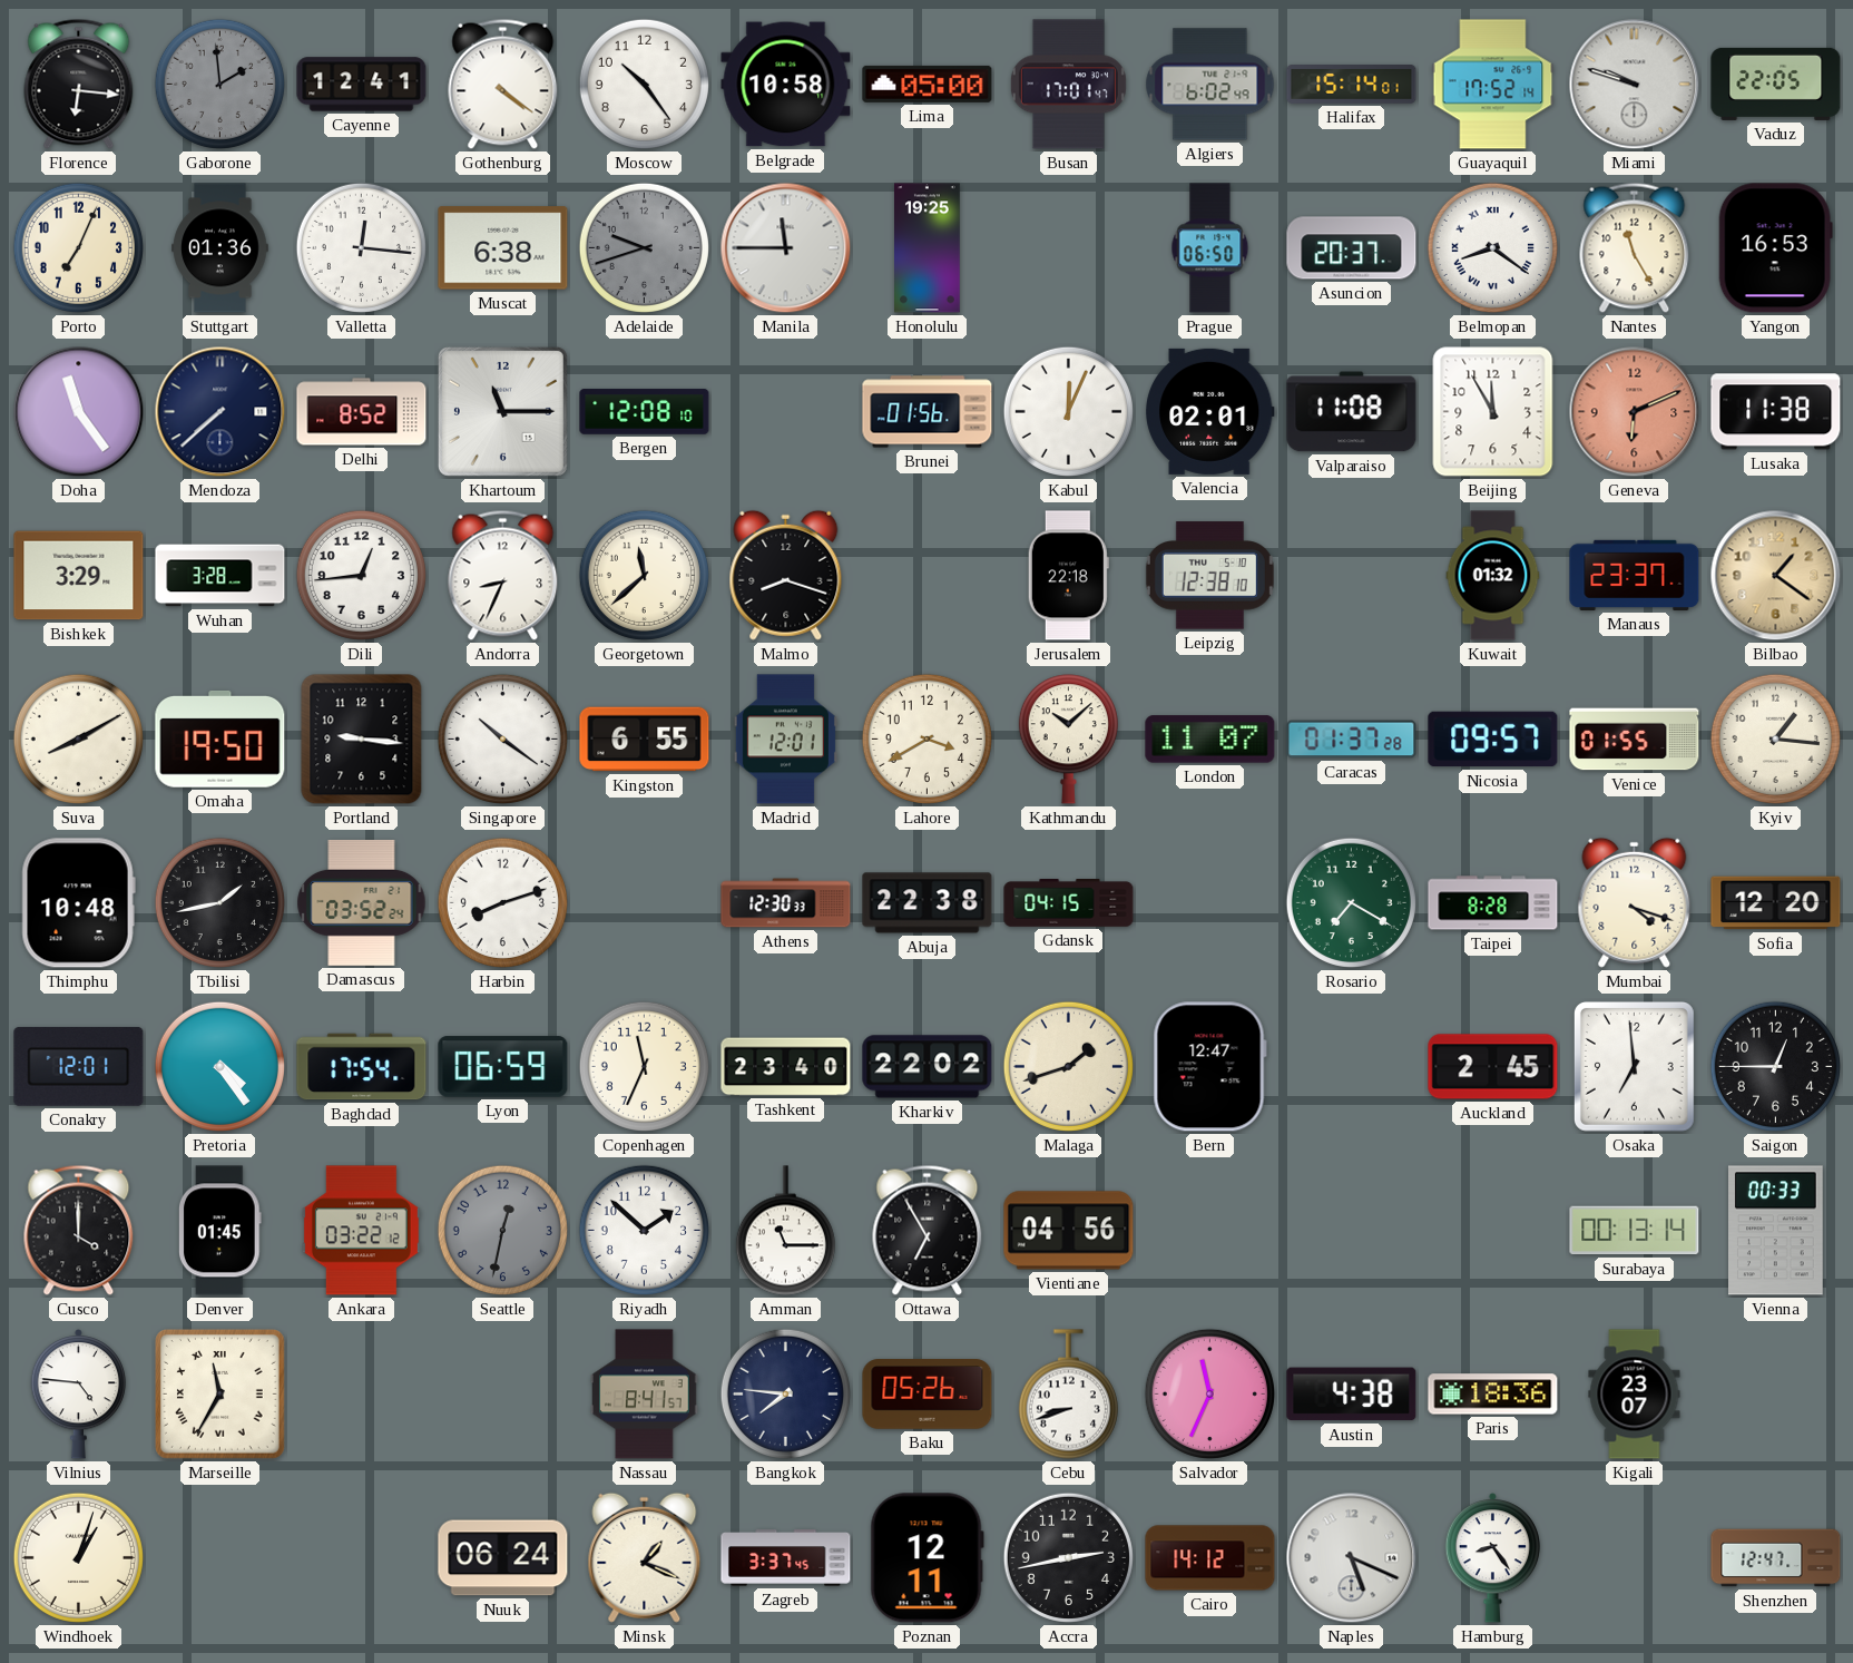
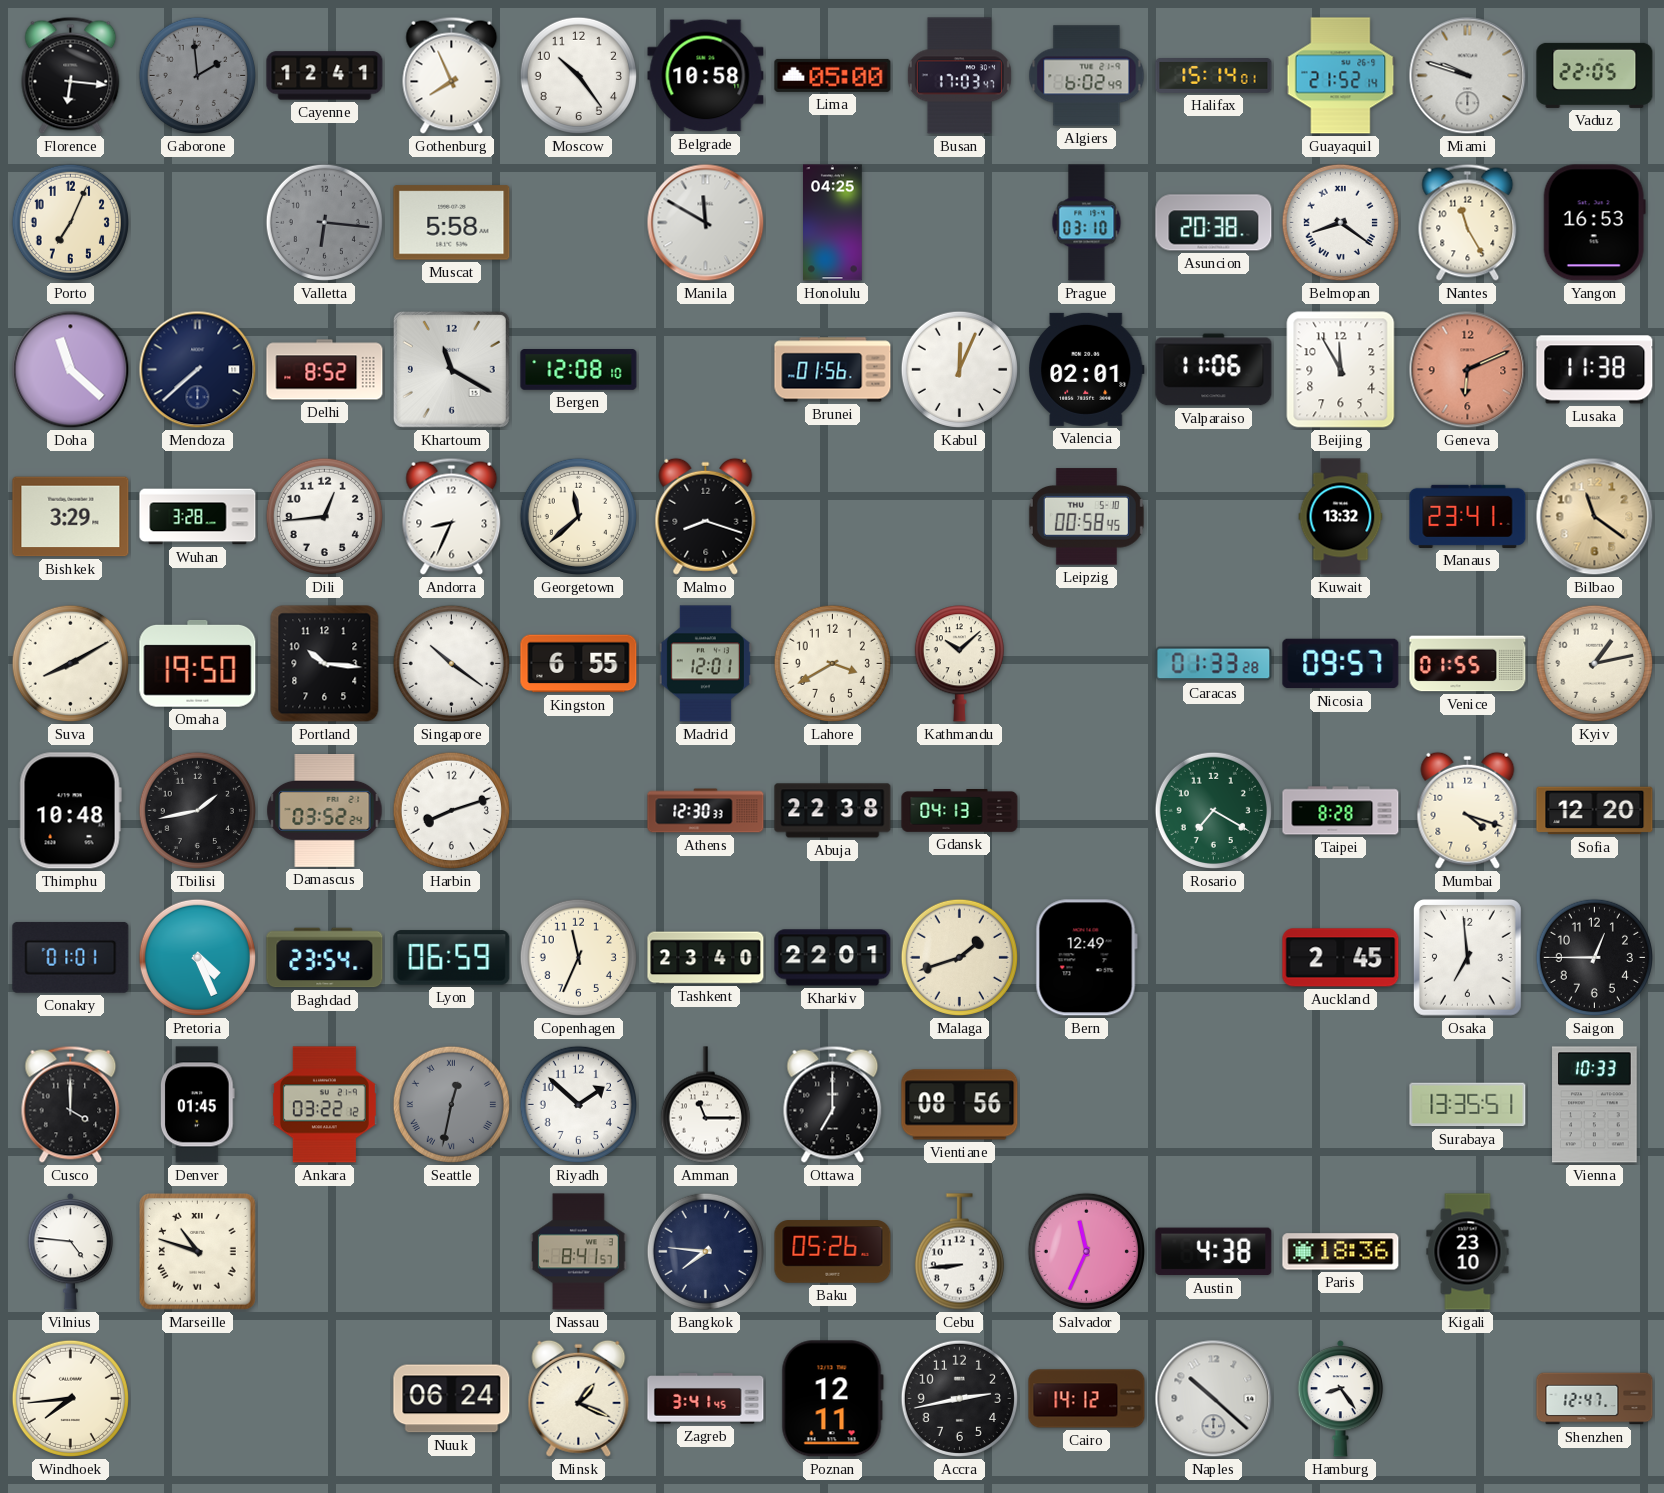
Gothenburg: 4:21 -> 7:56
Busan: 17:01 -> 17:03
Guayaquil: 17:52 -> 21:52
Stuttgart: 01:36 -> none
Valletta: 12:16 -> 6:16
Valletta dial: white -> grey
Muscat: 6:38 -> 5:58
Adelaide: 9:42 -> none
Manila: 11:45 -> 11:50
Honolulu: 19:25 -> 04:25
Prague: 06:50 -> 03:10
Asuncion: 20:37 -> 20:38
Doha: 11:24 -> 11:22
Khartoum: 11:15 -> 11:20
Valparaiso: 11:08 -> 11:06
Jerusalem: 22:18 -> none
Leipzig: 12:38 -> 00:58
Kuwait: 01:32 -> 13:32
Manaus: 23:37 -> 23:41
Bilbao: 1:21 -> 11:21
Portland: 9:16 -> 10:16
London: 11:07 -> none
Caracas: 01:37 -> 01:33
Kyiv: 1:16 -> 1:13
Gdansk: 04:15 -> 04:13
Conakry: 12:01 -> 01:01
Pretoria: 4:24 -> 4:26
Baghdad: 17:54 -> 23:54
Kharkiv: 22:02 -> 22:01
Bern: 12:47 -> 12:49
Seattle numerals: Arabic -> Roman
Ottawa: 6:55 -> 7:00
Vientiane: 04:56 -> 08:56
Surabaya: 00:13 -> 13:35
Vienna: 00:33 -> 10:33
Marseille: 11:35 -> 10:48
Cebu: 8:42 -> 8:44
Kigali: 23:07 -> 23:10
Windhoek: 1:03 -> 7:44
Zagreb: 3:37 -> 3:41
Naples: 5:19 -> 10:22
